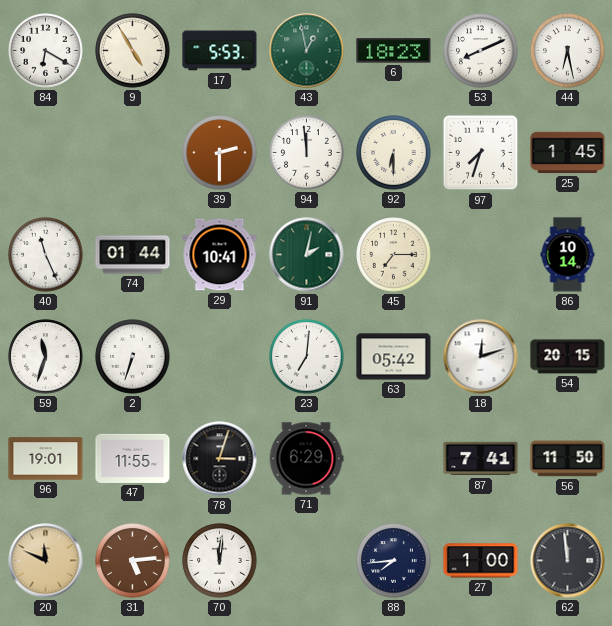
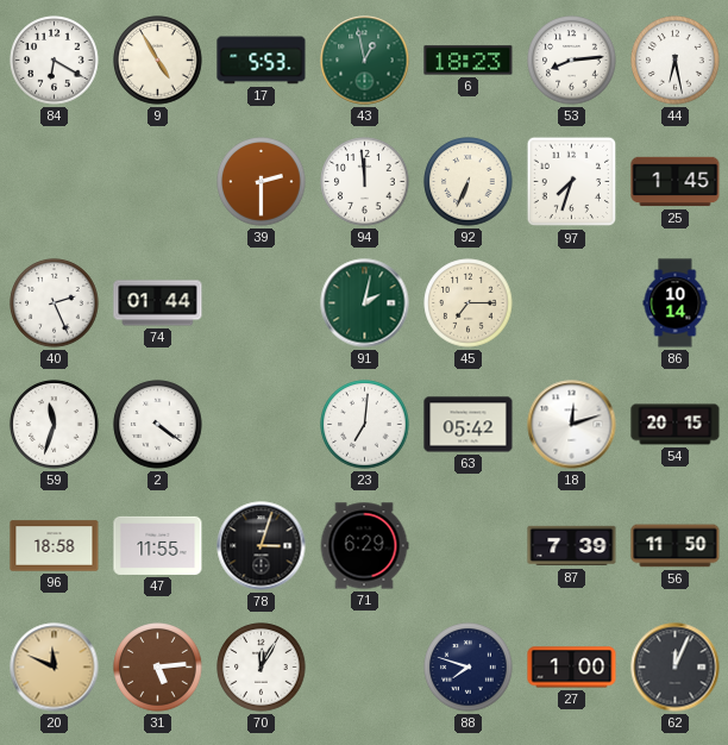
53: 8:11 -> 8:14
92: 6:30 -> 6:34
40: 11:26 -> 2:26
29: 10:41 -> none
2: 6:33 -> 4:21
96: 19:01 -> 18:58
87: 7:41 -> 7:39
70: 12:01 -> 12:05
88: 7:44 -> 7:48
62: 11:59 -> 12:04
